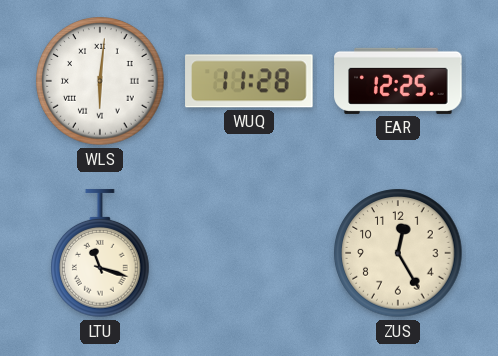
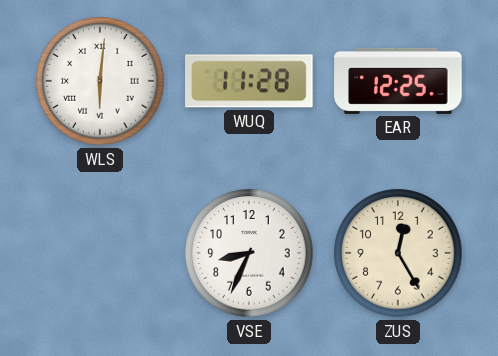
LTU: 11:18 -> none
VSE: none -> 8:34
